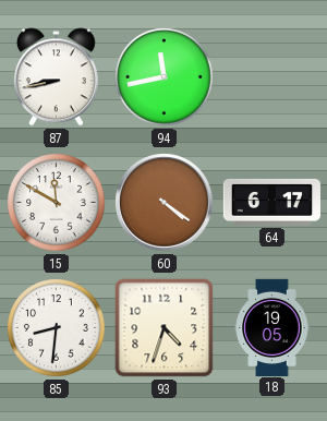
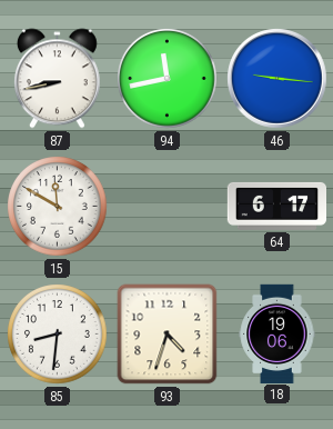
46: none -> 9:16
60: 4:21 -> none
18: 19:05 -> 19:06
